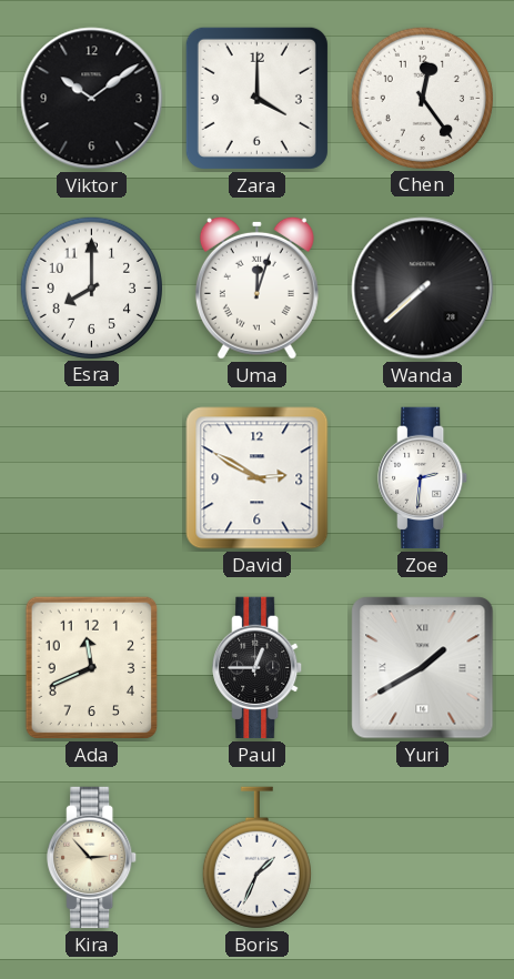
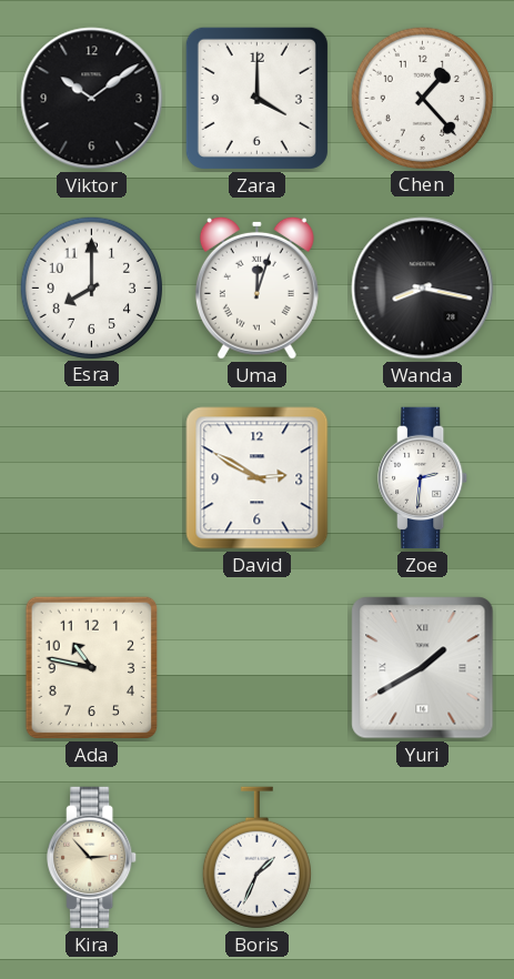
Chen: 12:24 -> 1:23
Wanda: 7:38 -> 8:17
Ada: 11:41 -> 10:47
Paul: 12:45 -> none
